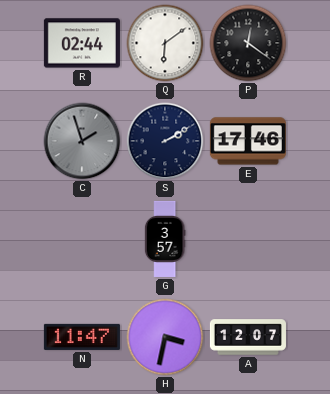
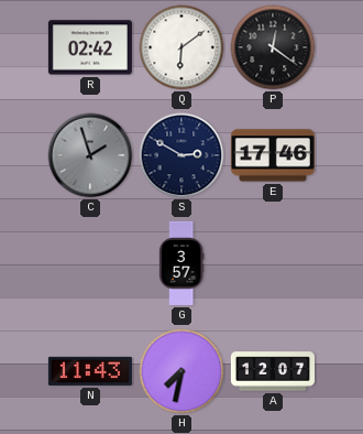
R: 02:44 -> 02:42
S: 2:10 -> 2:50
N: 11:47 -> 11:43
H: 3:32 -> 7:32
